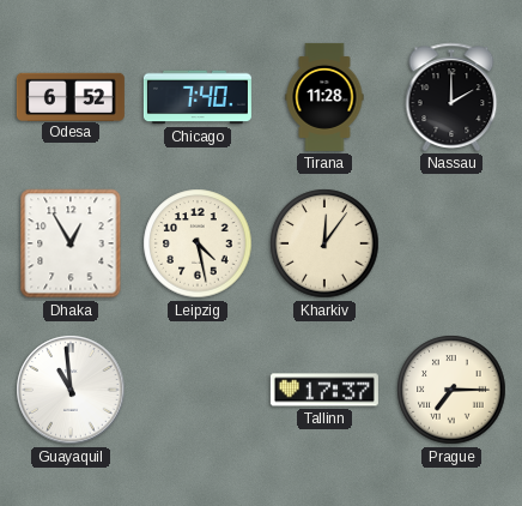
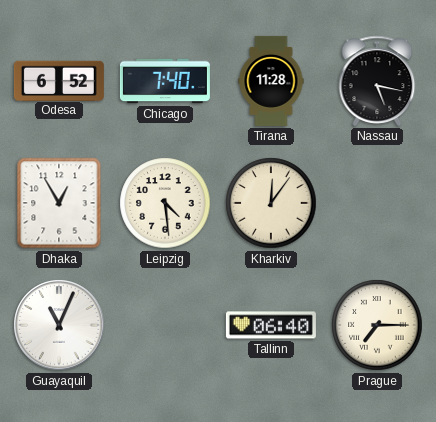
Nassau: 2:00 -> 5:17
Leipzig: 4:28 -> 4:29
Guayaquil: 10:59 -> 11:04
Tallinn: 17:37 -> 06:40
